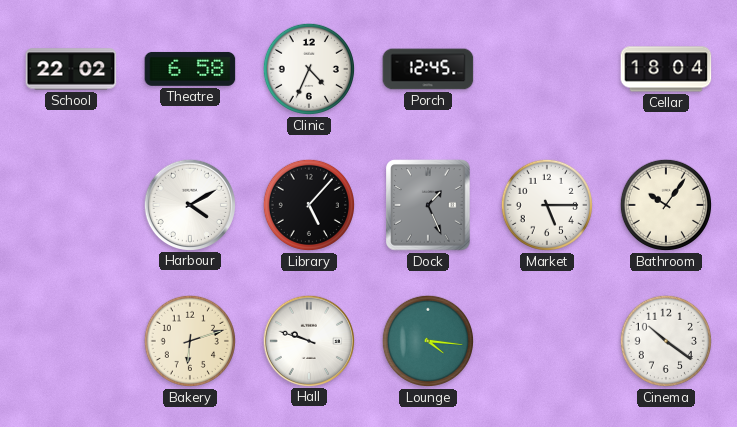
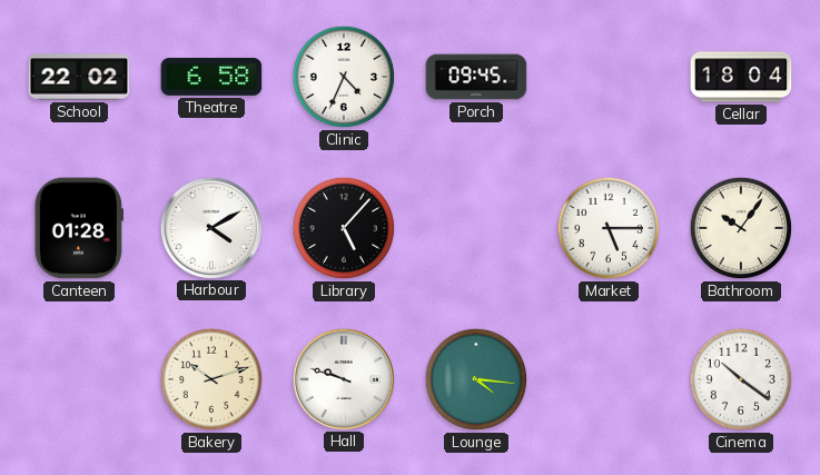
Porch: 12:45 -> 09:45
Canteen: none -> 01:28
Dock: 1:26 -> none
Bakery: 6:12 -> 10:12
